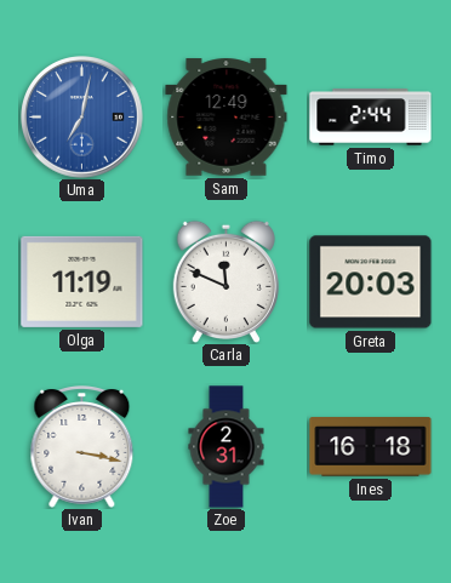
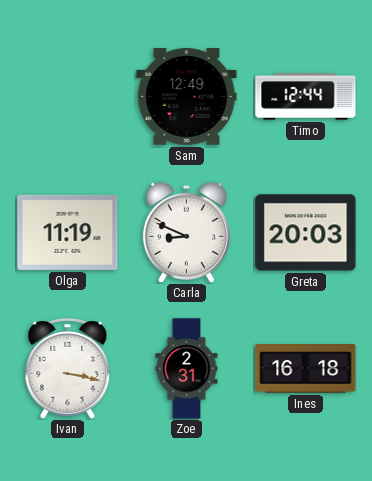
Uma: 7:02 -> none
Timo: 2:44 -> 12:44
Carla: 11:49 -> 8:49
